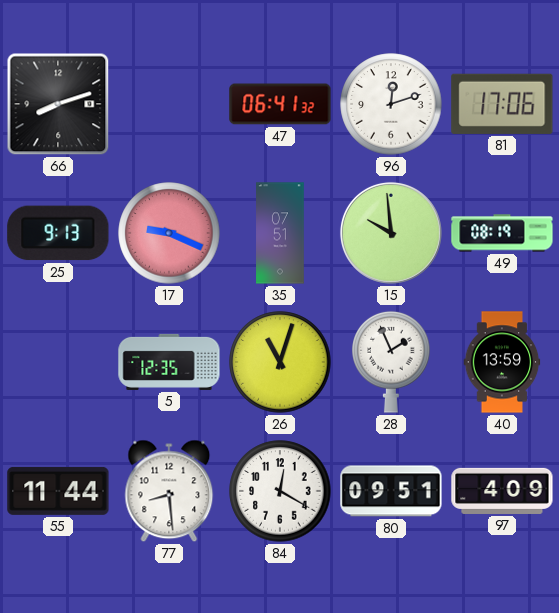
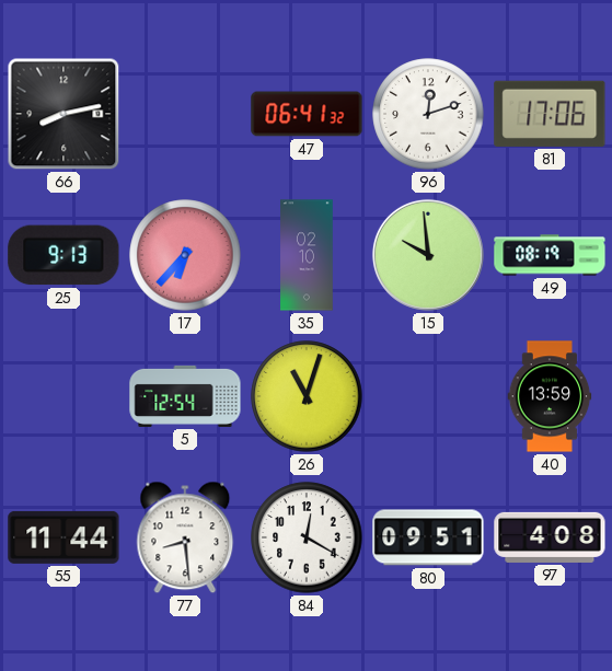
66: 8:12 -> 8:13
17: 9:19 -> 6:37
35: 07:51 -> 02:10
5: 12:35 -> 12:54
28: 1:56 -> none
97: 4:09 -> 4:08
